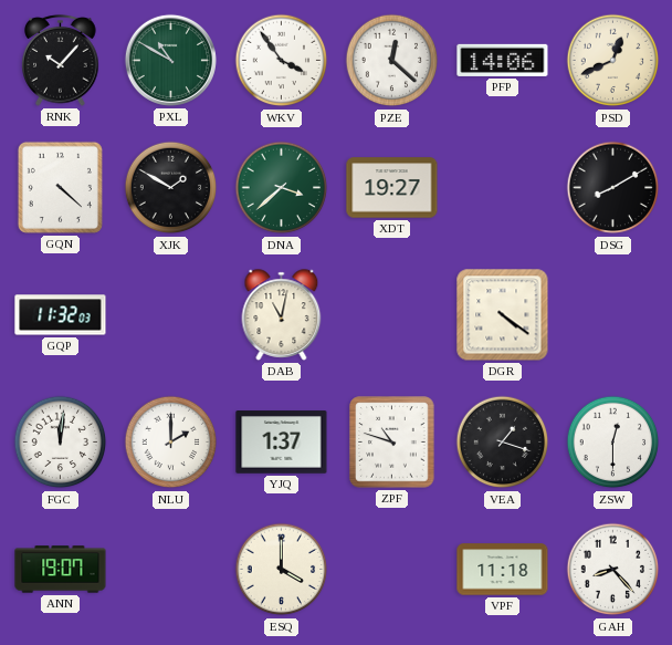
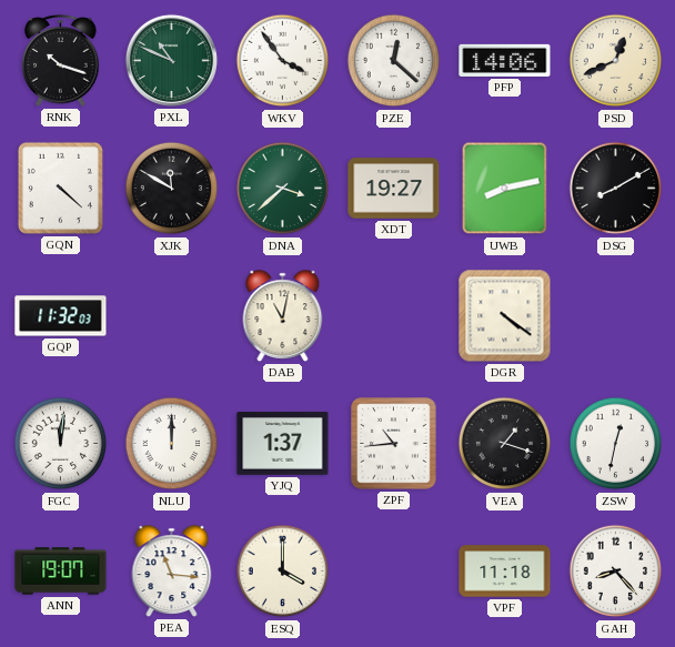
RNK: 10:07 -> 10:18
PXL: 10:50 -> 10:49
XJK: 1:50 -> 11:50
UWB: none -> 8:13
NLU: 2:00 -> 12:00
ZPF: 10:48 -> 10:44
ZSW: 12:30 -> 12:32
PEA: none -> 11:16
